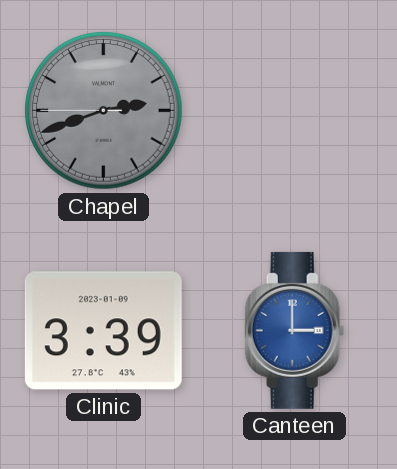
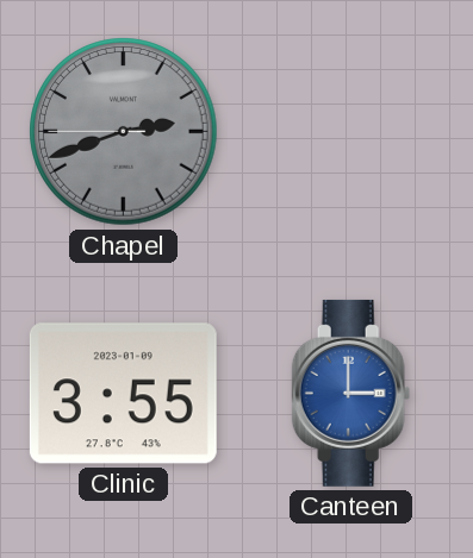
Clinic: 3:39 -> 3:55
